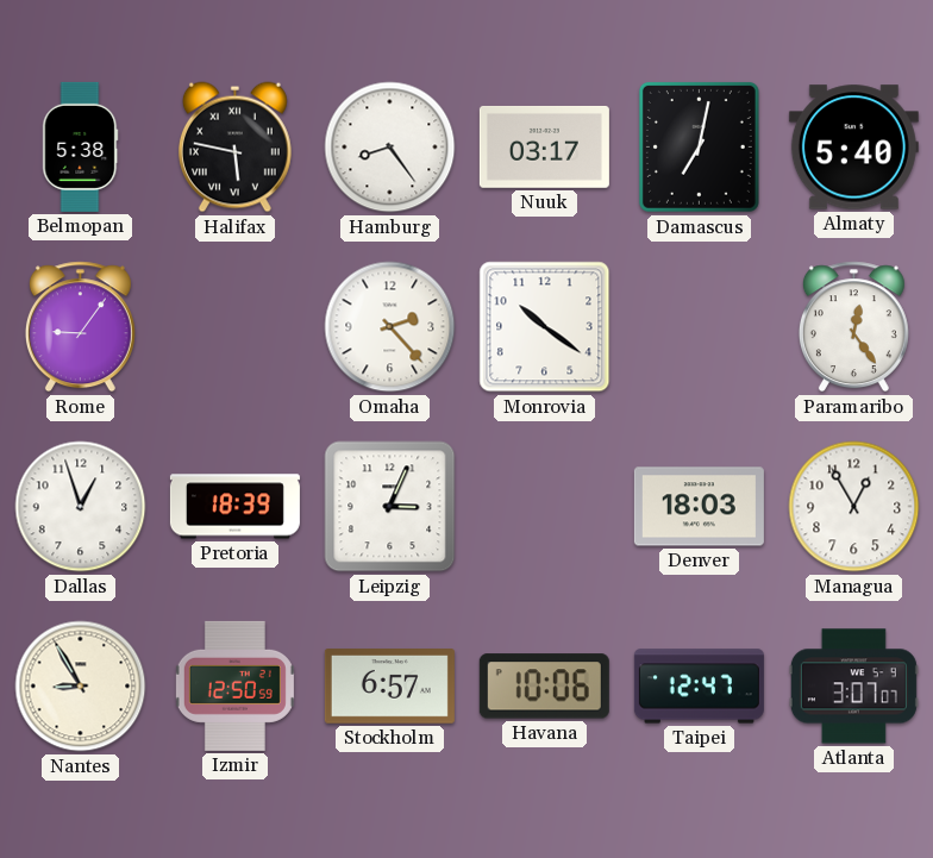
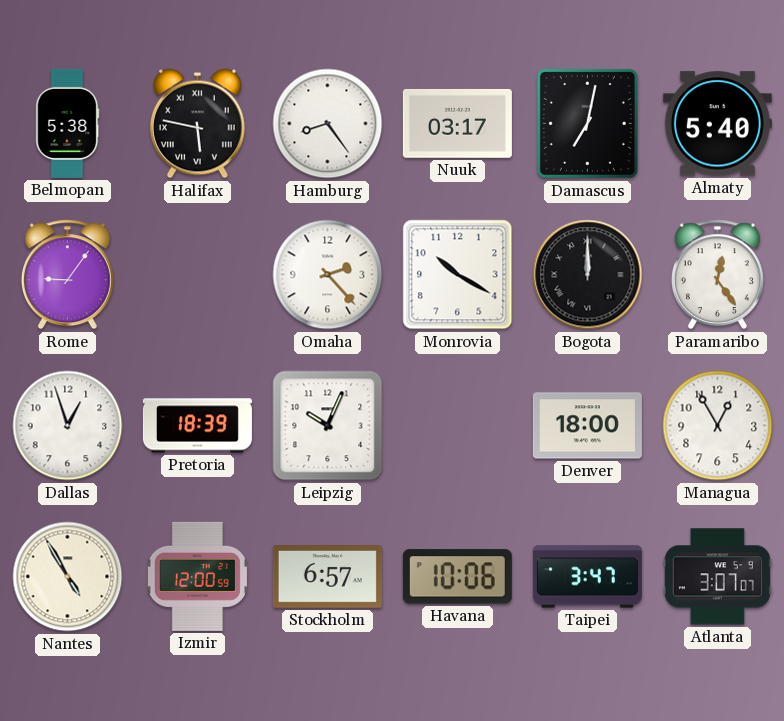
Monrovia: 10:21 -> 10:20
Bogota: none -> 12:00
Leipzig: 3:04 -> 10:04
Denver: 18:03 -> 18:00
Nantes: 8:55 -> 4:55
Izmir: 12:50 -> 12:00
Taipei: 12:47 -> 3:47
